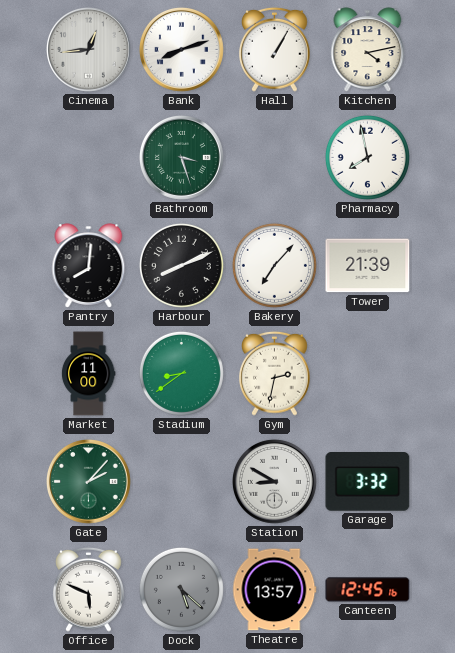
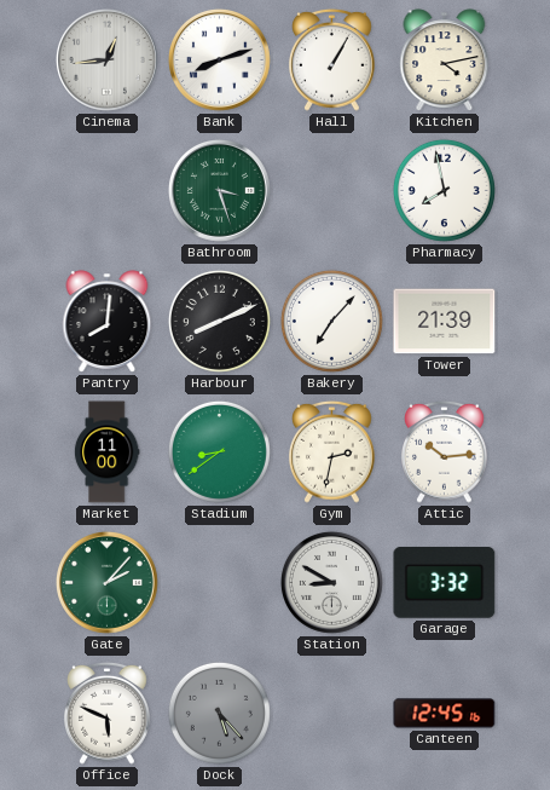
Attic: none -> 10:14
Dock: 5:22 -> 5:23
Theatre: 13:57 -> none
